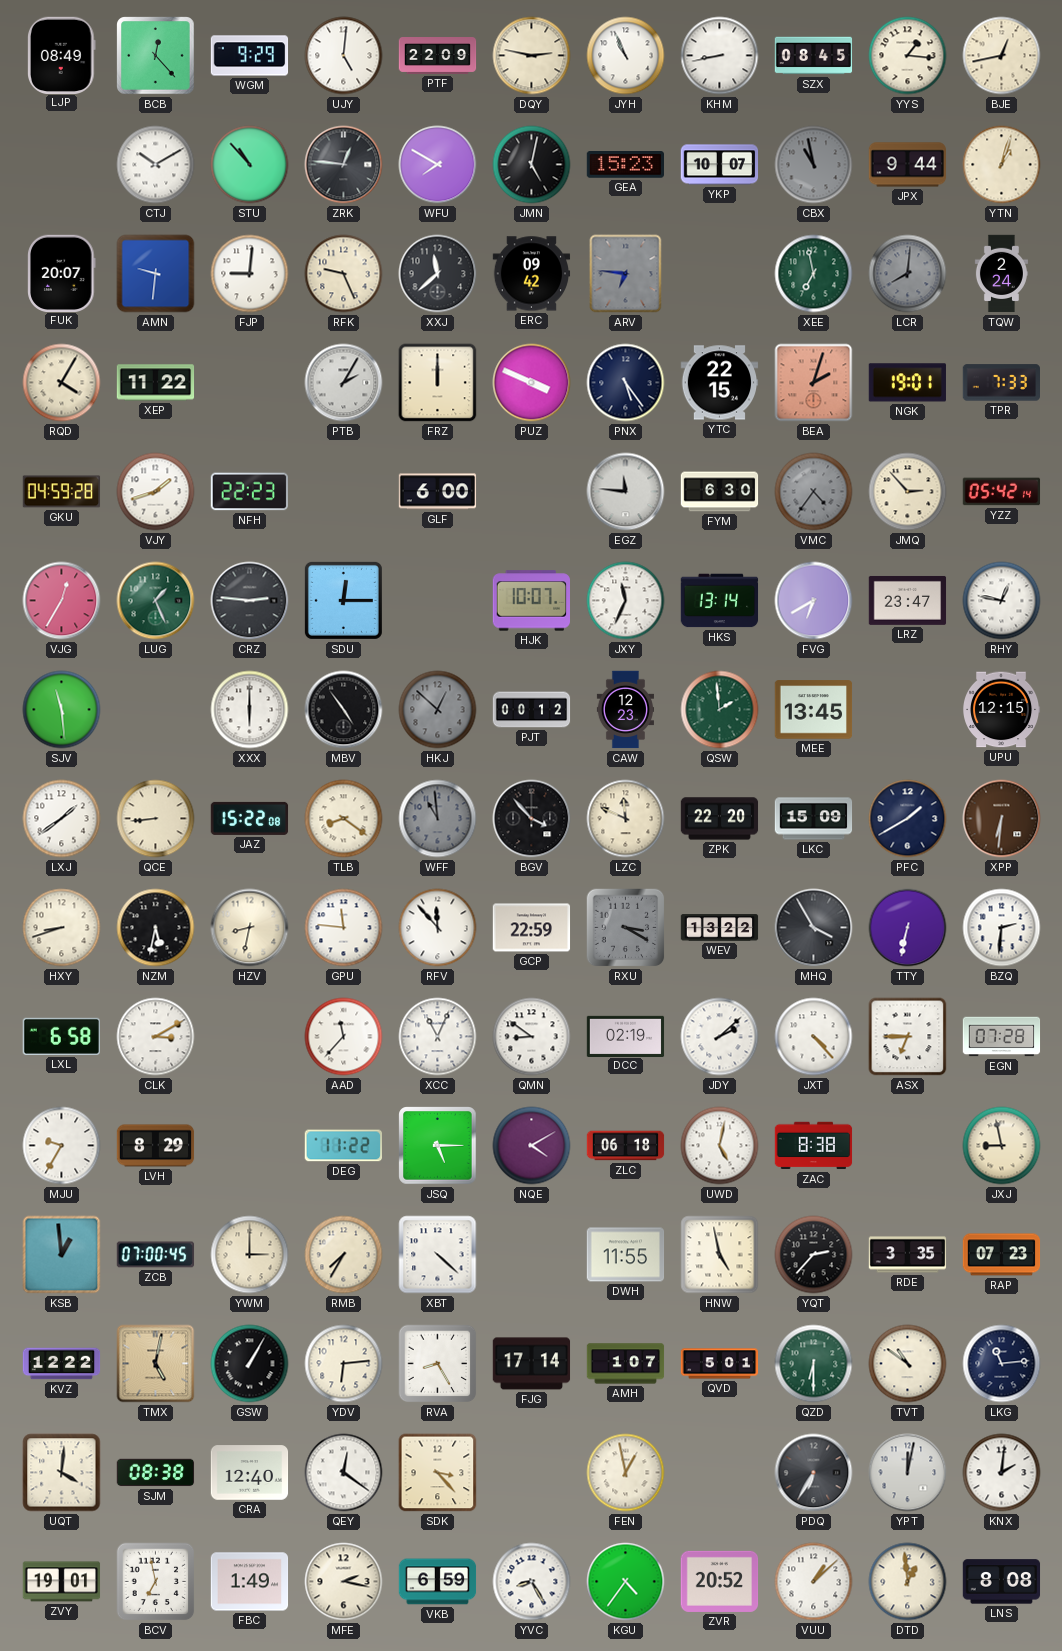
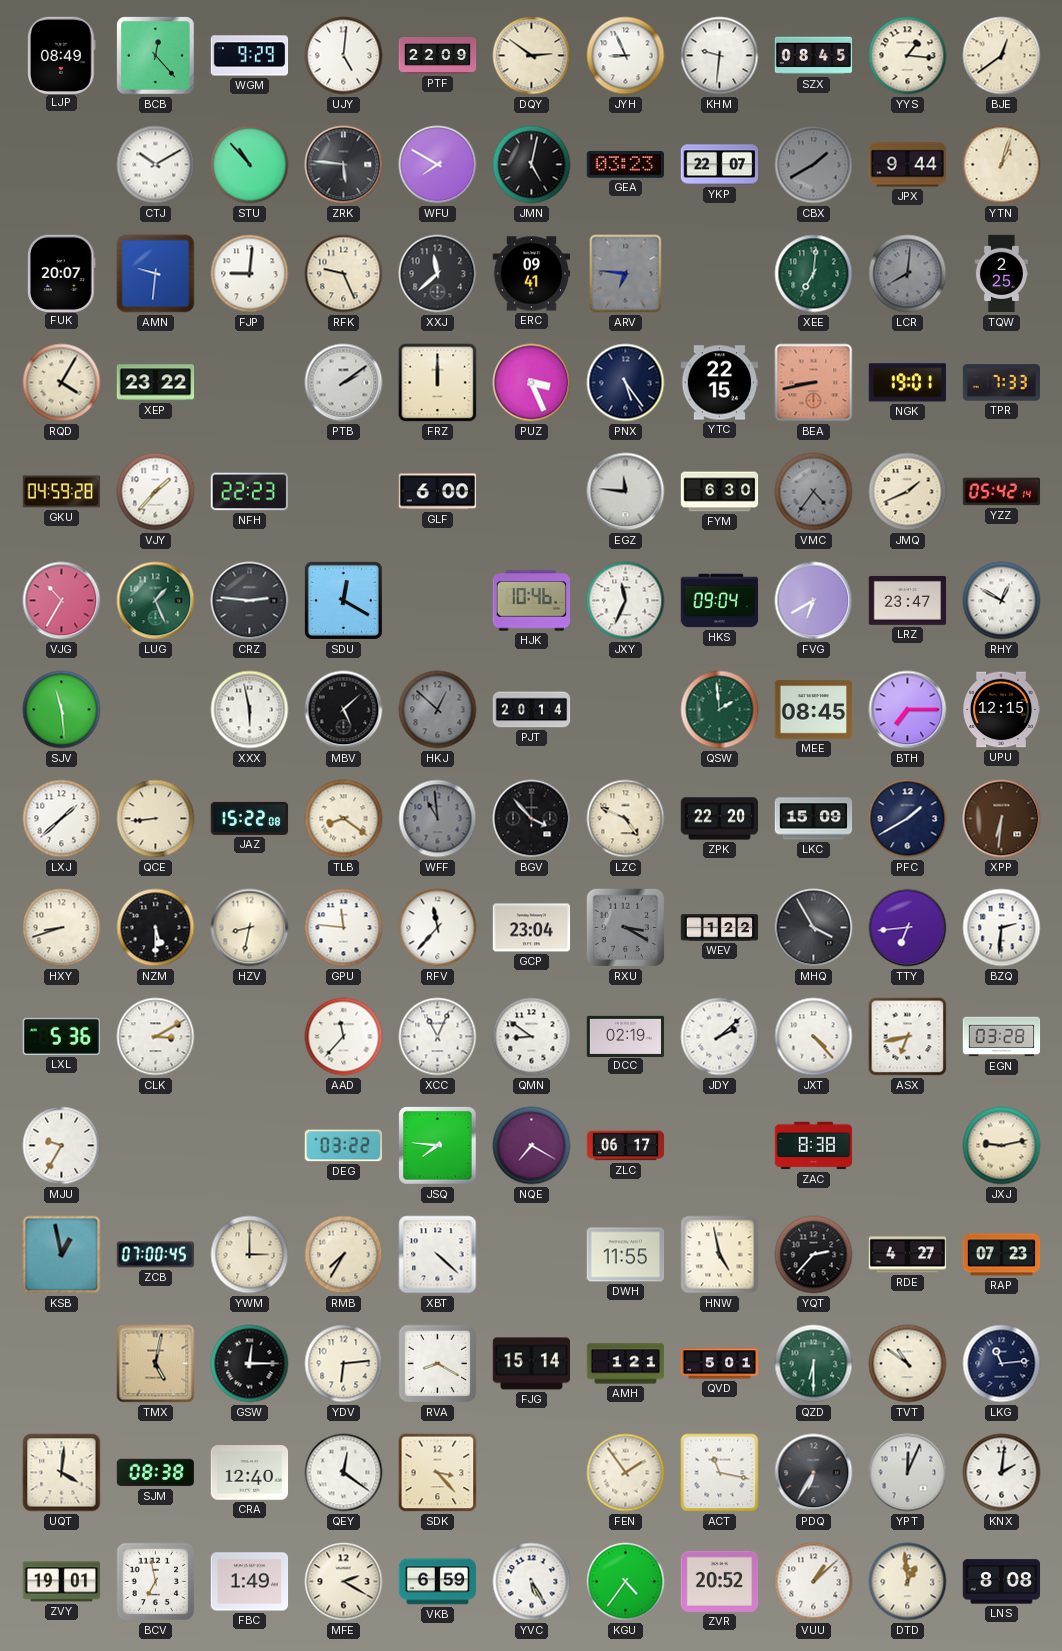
DQY: 2:47 -> 2:51
JYH: 10:56 -> 8:56
KHM: 8:43 -> 9:31
BJE: 12:43 -> 12:39
ZRK: 12:46 -> 5:46
GEA: 15:23 -> 03:23
YKP: 10:07 -> 22:07
CBX: 10:58 -> 1:40
ERC: 09:42 -> 09:41
XEE: 6:58 -> 7:01
TQW: 2:24 -> 2:25
XEP: 11:22 -> 23:22
PTB: 2:05 -> 2:09
PUZ: 3:49 -> 3:26
BEA: 2:03 -> 8:43
VJY: 1:42 -> 1:37
JMQ: 2:53 -> 1:41
VJG: 12:35 -> 10:35
SDU: 12:15 -> 12:20
HJK: 10:07 -> 10:46
HKS: 13:14 -> 09:04
RHY: 12:47 -> 12:50
XXX: 6:00 -> 5:58
MBV: 4:54 -> 5:08
PJT: 00:12 -> 20:14
CAW: 12:23 -> none
MEE: 13:45 -> 08:45
BTH: none -> 7:15
LXJ: 1:39 -> 1:38
LZC: 11:49 -> 4:49
NZM: 5:32 -> 5:30
RFV: 11:53 -> 11:37
GCP: 22:59 -> 23:04
WEV: 13:22 -> 1:22
TTY: 6:32 -> 6:44
LXL: 6:58 -> 5:36
ASX: 6:45 -> 6:43
EGN: 07:28 -> 03:28
LVH: 8:29 -> none
DEG: 11:22 -> 03:22
JSQ: 5:15 -> 7:46
NQE: 4:10 -> 7:20
ZLC: 06:18 -> 06:17
UWD: 5:02 -> none
JXJ: 8:58 -> 9:13
KSB: 12:59 -> 12:58
RDE: 3:35 -> 4:27
KVZ: 12:22 -> none
GSW: 1:05 -> 12:15
RVA: 8:25 -> 8:20
FJG: 17:14 -> 15:14
AMH: 1:07 -> 1:21
FEN: 12:58 -> 1:54
ACT: none -> 11:17
YPT: 12:02 -> 12:04
MFE: 2:17 -> 2:20
YVC: 8:25 -> 5:25
